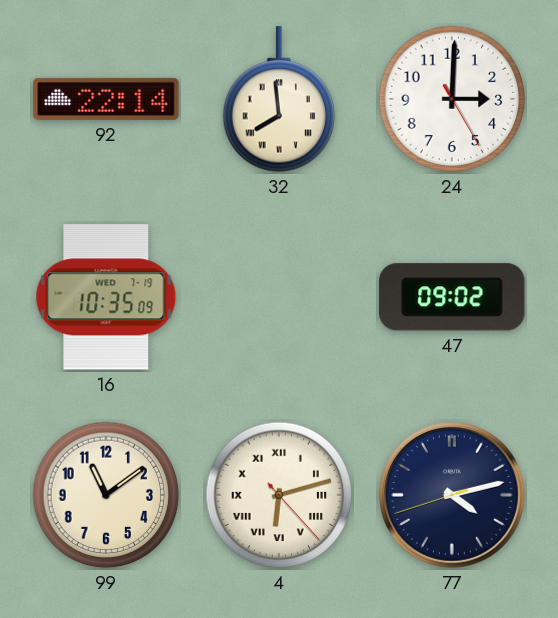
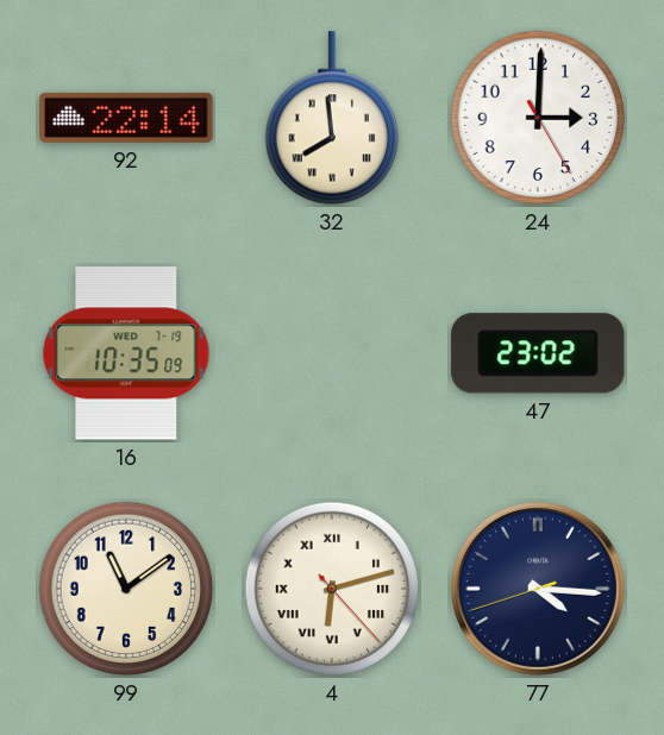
47: 09:02 -> 23:02
77: 4:12 -> 4:15
